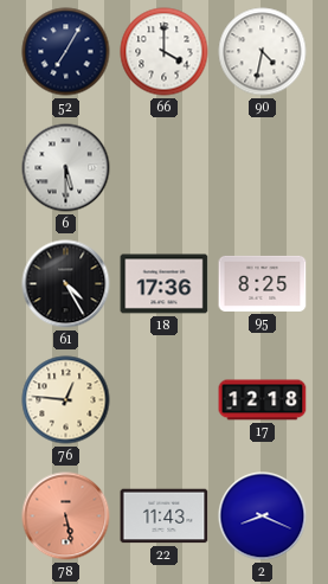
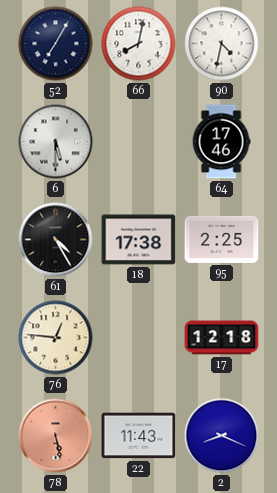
66: 4:00 -> 8:02
64: none -> 17:46
18: 17:36 -> 17:38
95: 8:25 -> 2:25
